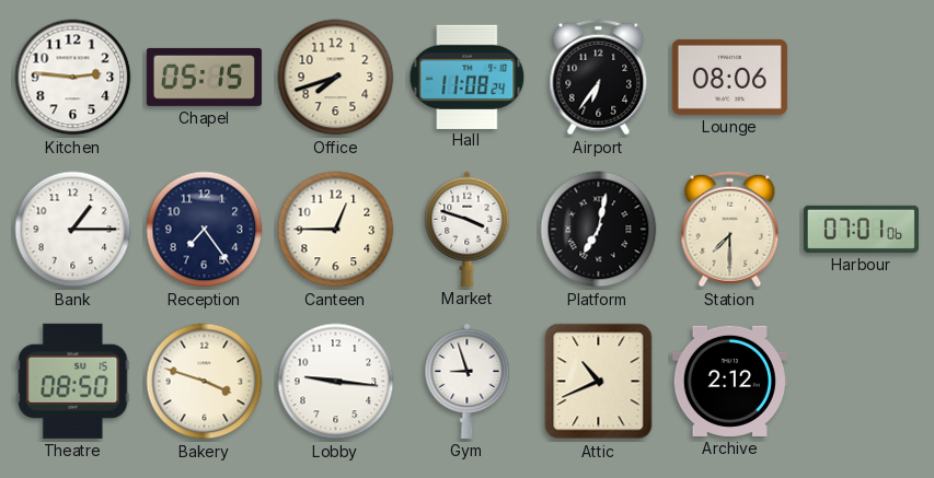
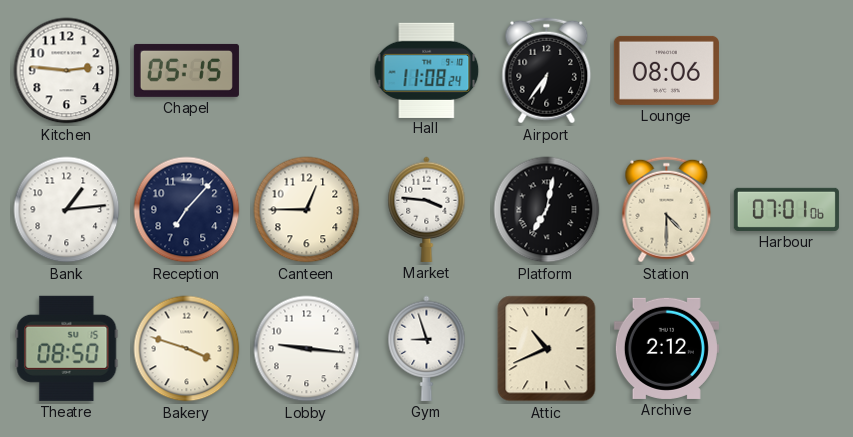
Office: 7:42 -> none
Bank: 1:15 -> 1:14
Reception: 7:24 -> 7:07
Market: 3:48 -> 3:46
Station: 7:30 -> 4:30
